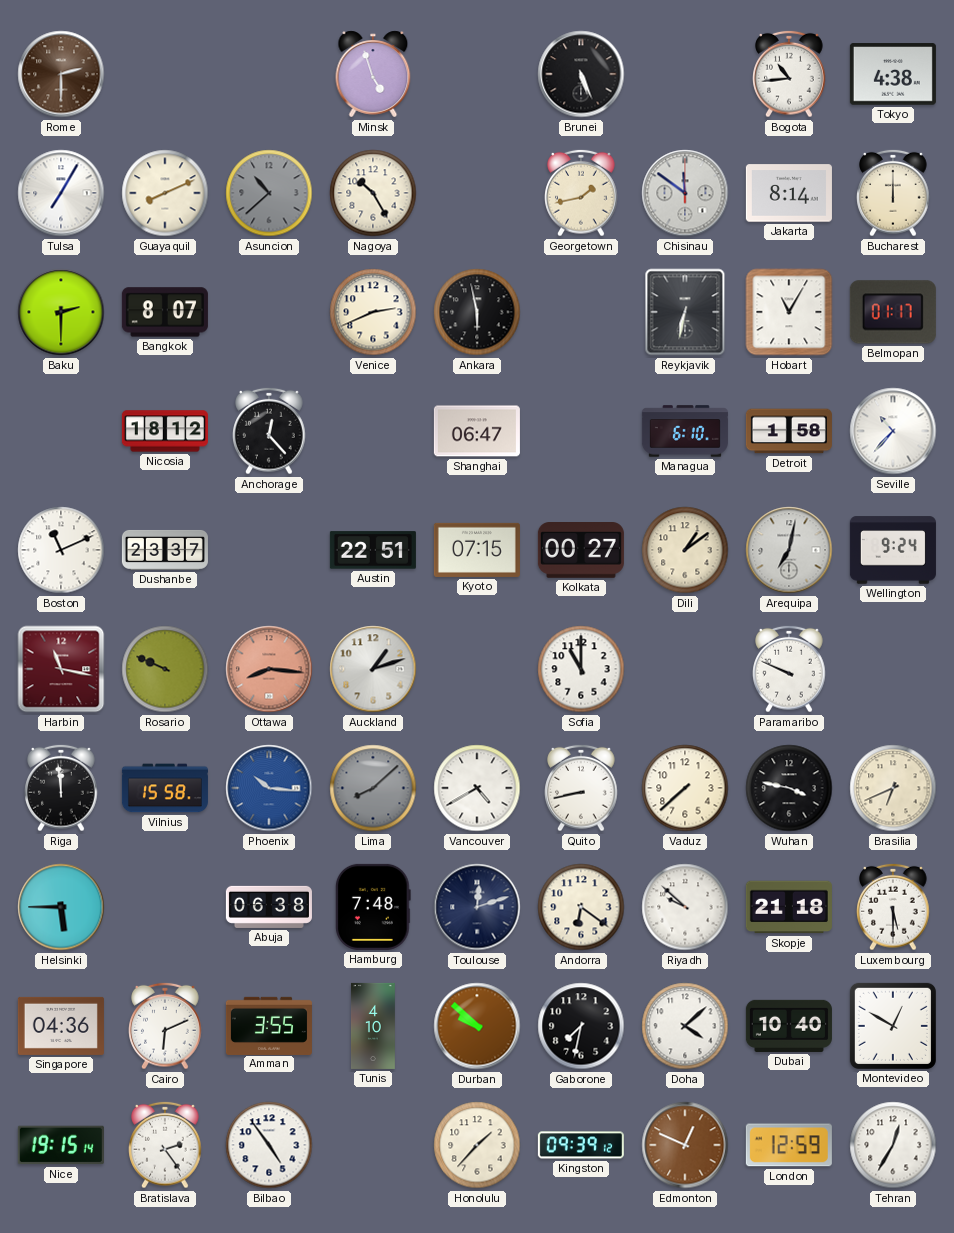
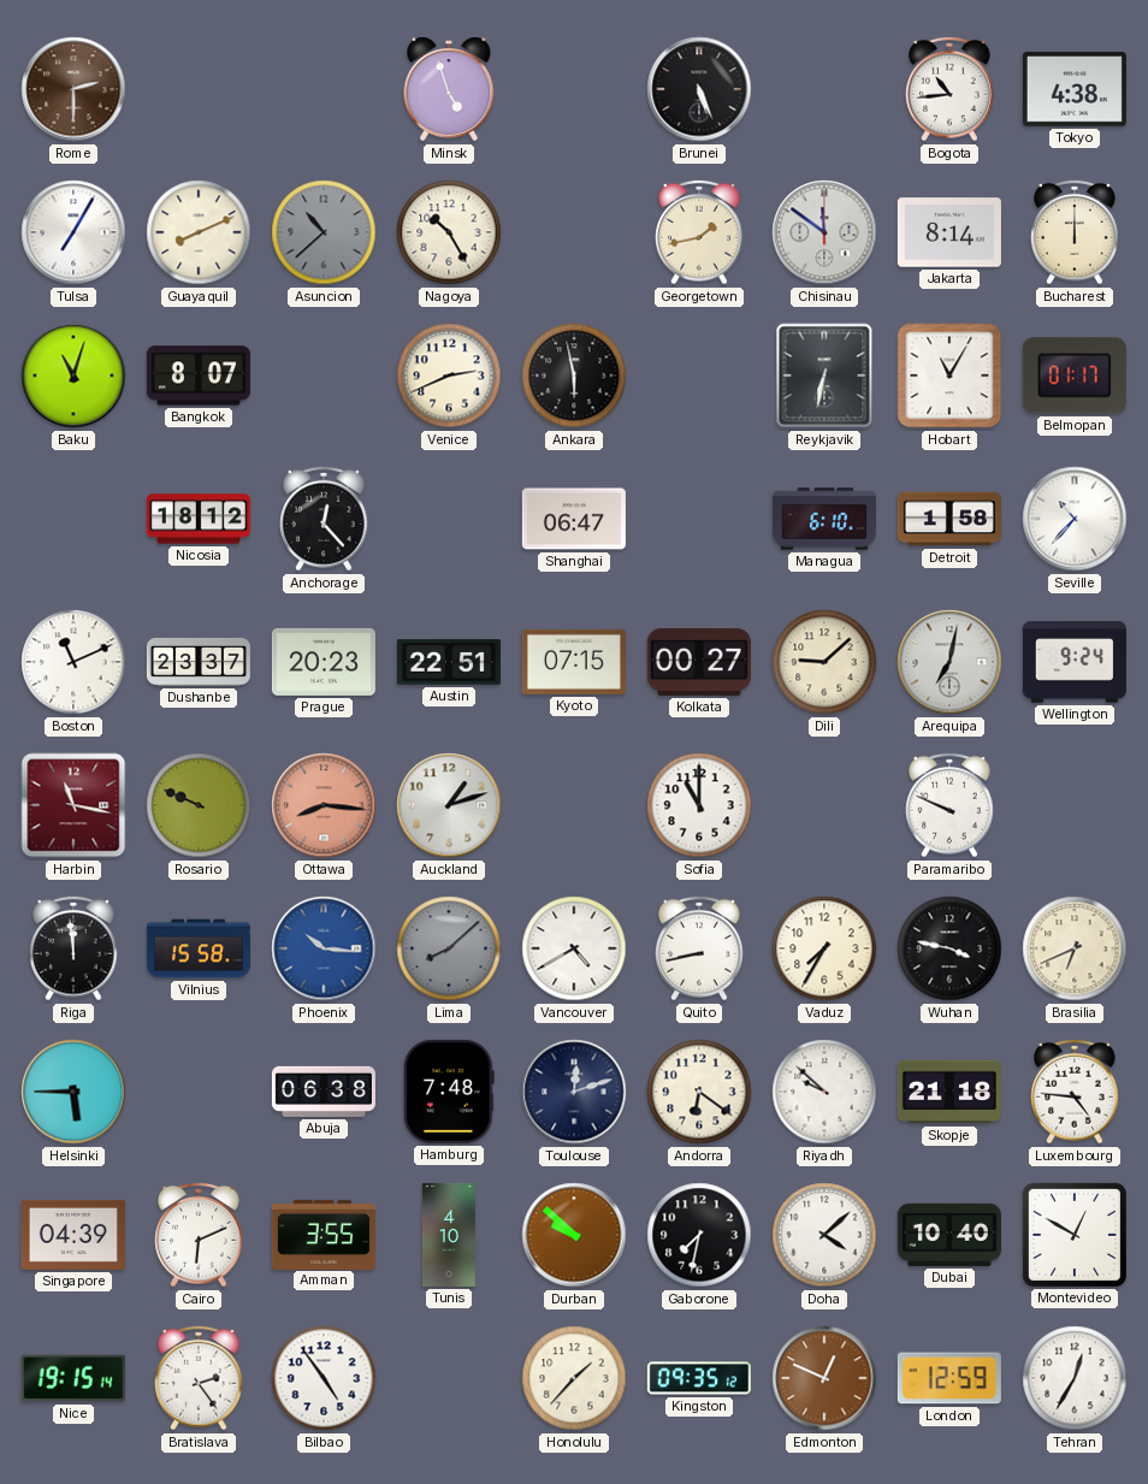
Baku: 2:30 -> 11:03
Prague: none -> 20:23
Dili: 1:09 -> 9:08
Vaduz: 7:38 -> 7:35
Luxembourg: 5:30 -> 4:46
Singapore: 04:36 -> 04:39
Kingston: 09:39 -> 09:35
